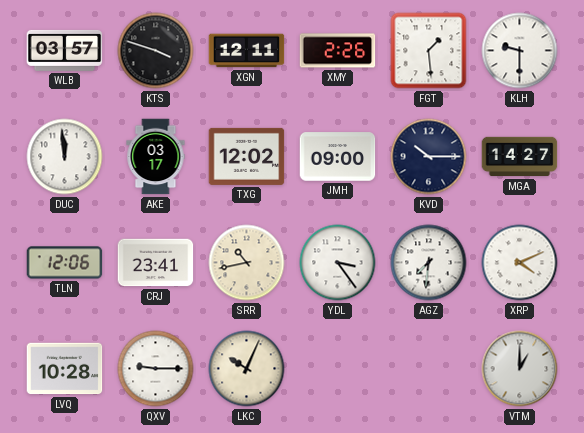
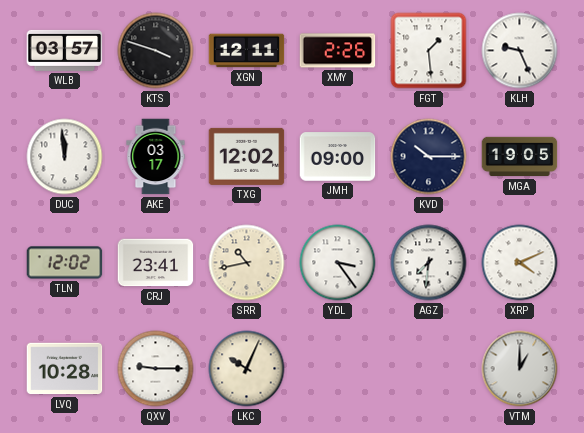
KLH: 9:30 -> 9:26
MGA: 14:27 -> 19:05
TLN: 12:06 -> 12:02
